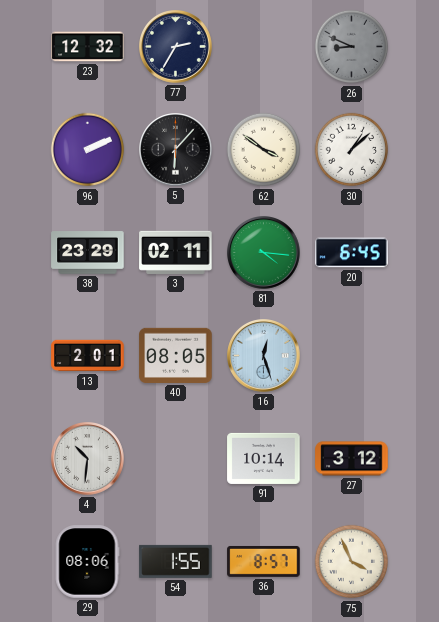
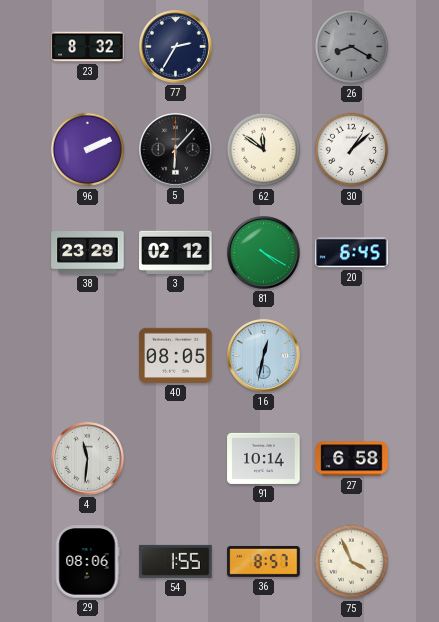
23: 12:32 -> 8:32
26: 8:49 -> 8:20
62: 3:51 -> 11:51
3: 02:11 -> 02:12
81: 4:16 -> 4:20
13: 2:01 -> none
16: 12:27 -> 12:32
4: 10:31 -> 11:31
27: 3:12 -> 6:58
